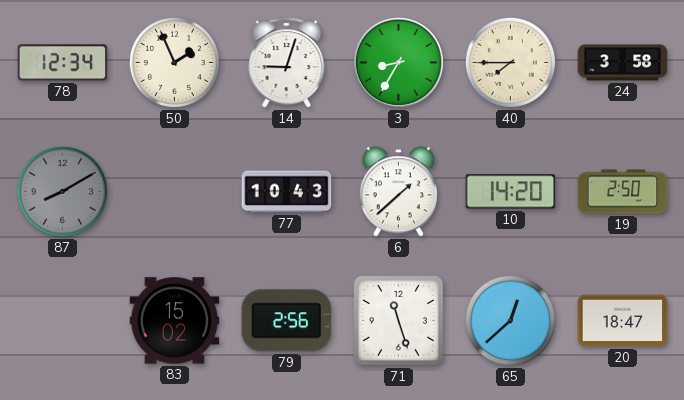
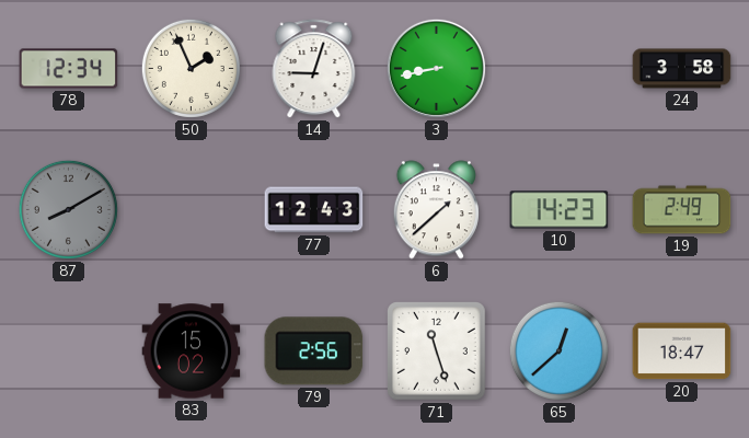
3: 8:35 -> 8:43
40: 7:45 -> none
77: 10:43 -> 12:43
10: 14:20 -> 14:23
19: 2:50 -> 2:49
